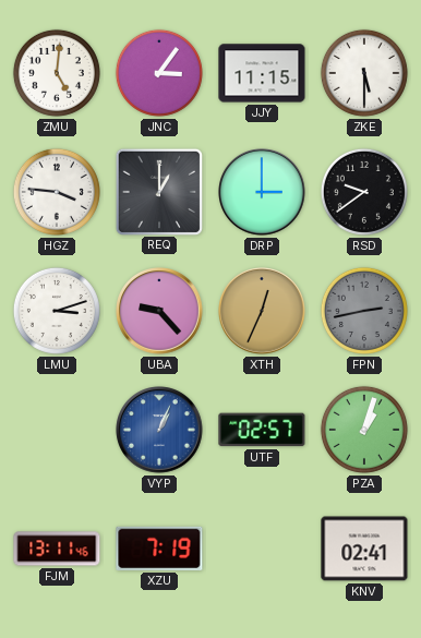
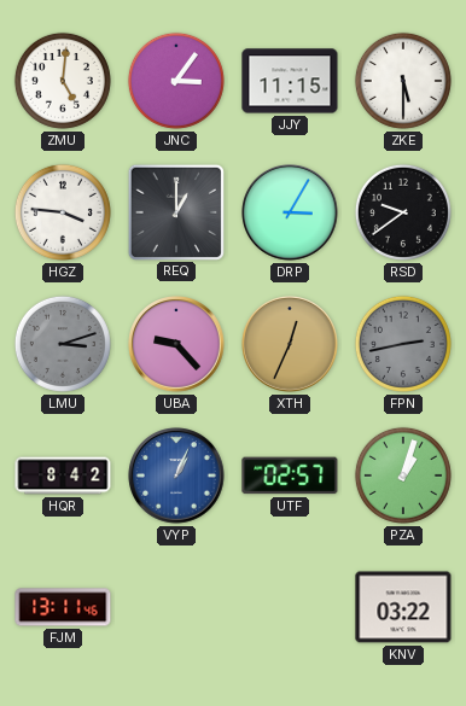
DRP: 3:00 -> 3:05
LMU dial: white -> grey
HQR: none -> 8:42
XZU: 7:19 -> none
KNV: 02:41 -> 03:22
